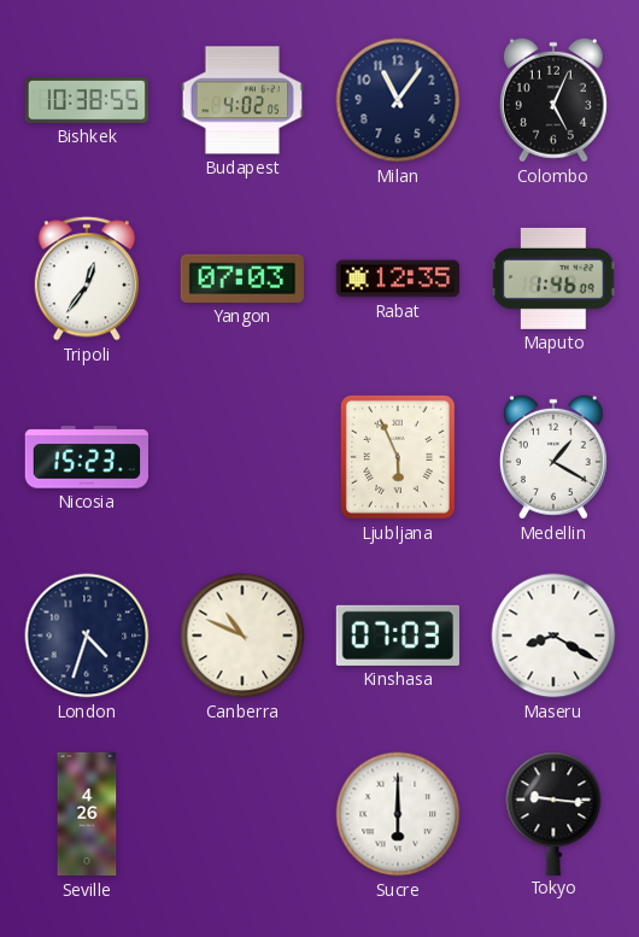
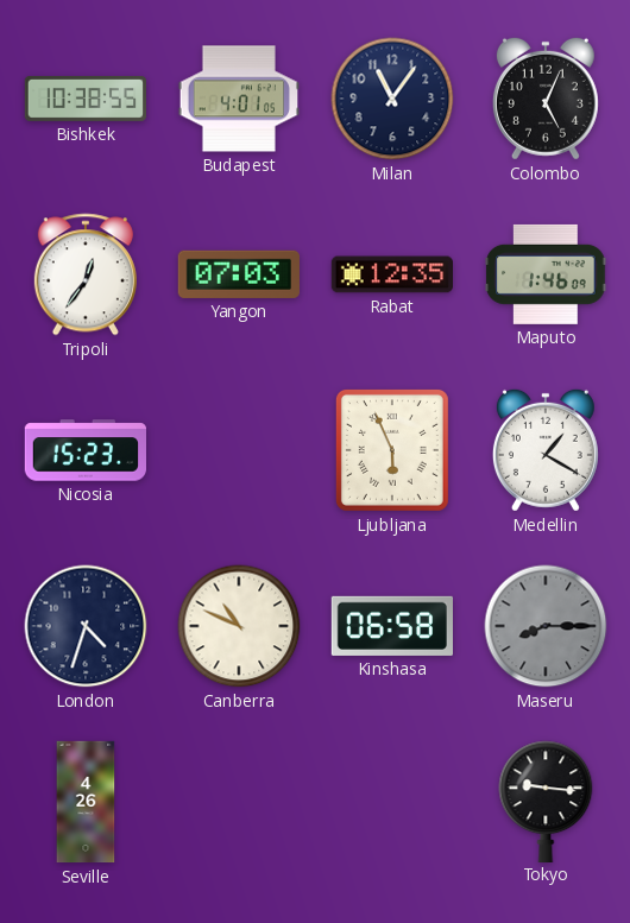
Budapest: 4:02 -> 4:01
Kinshasa: 07:03 -> 06:58
Maseru: 8:20 -> 8:15
Maseru dial: white -> grey
Sucre: 6:00 -> none
